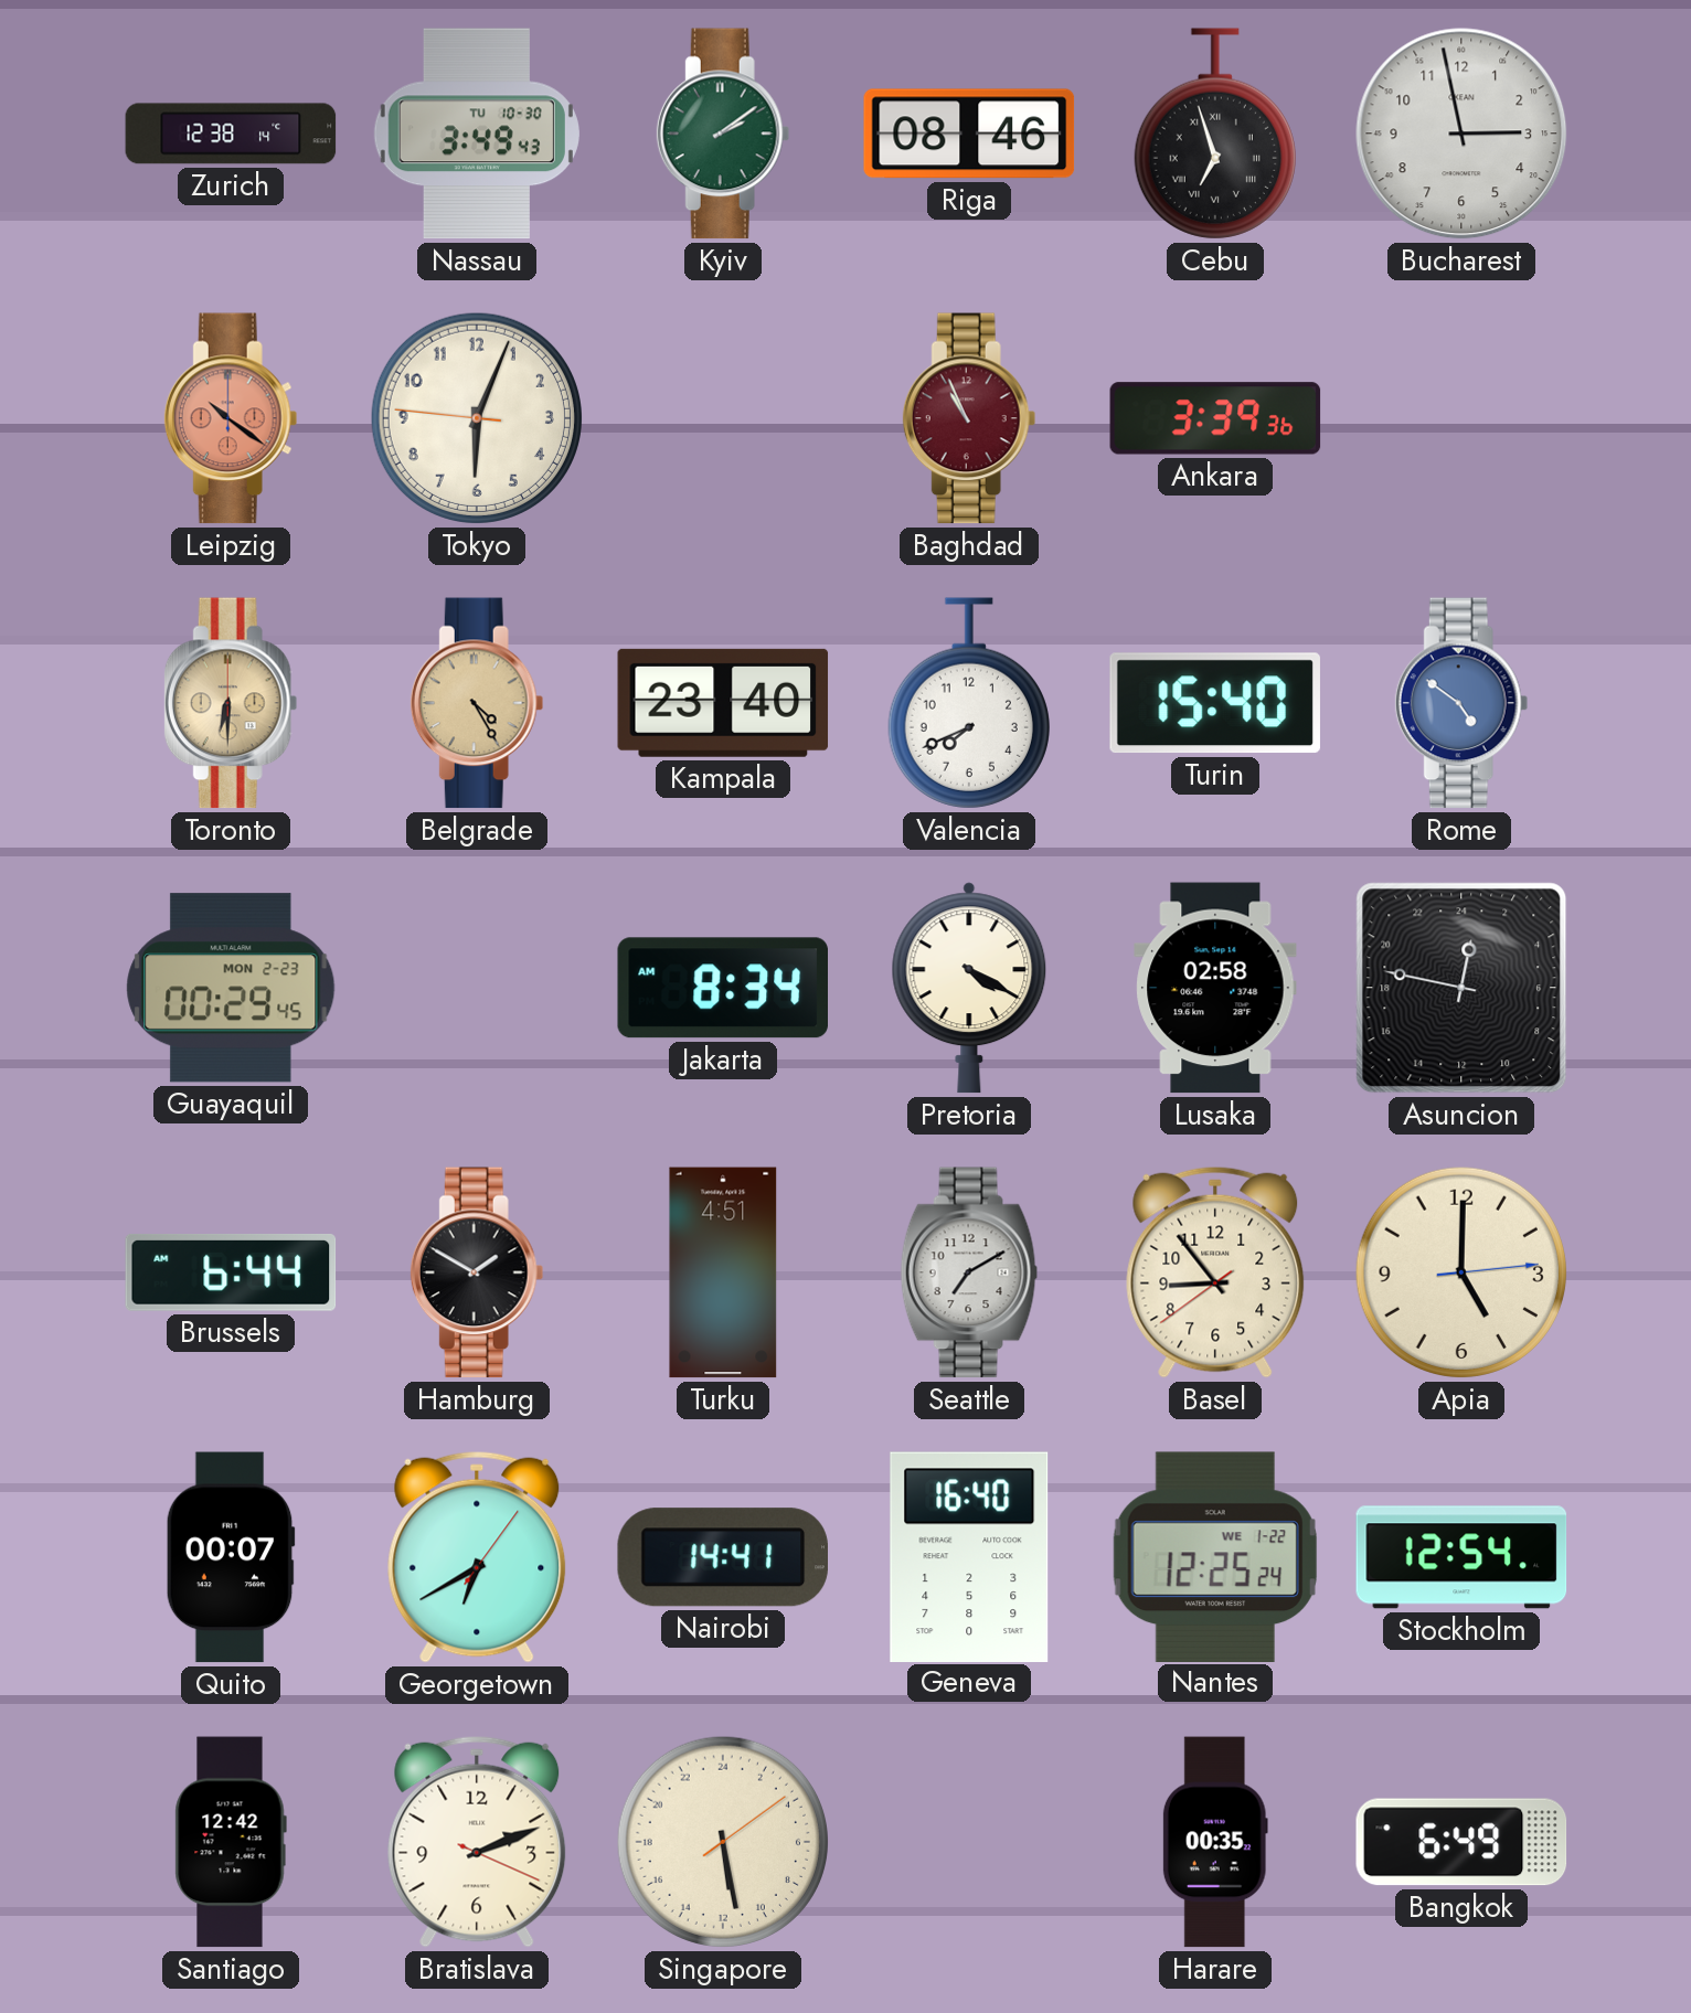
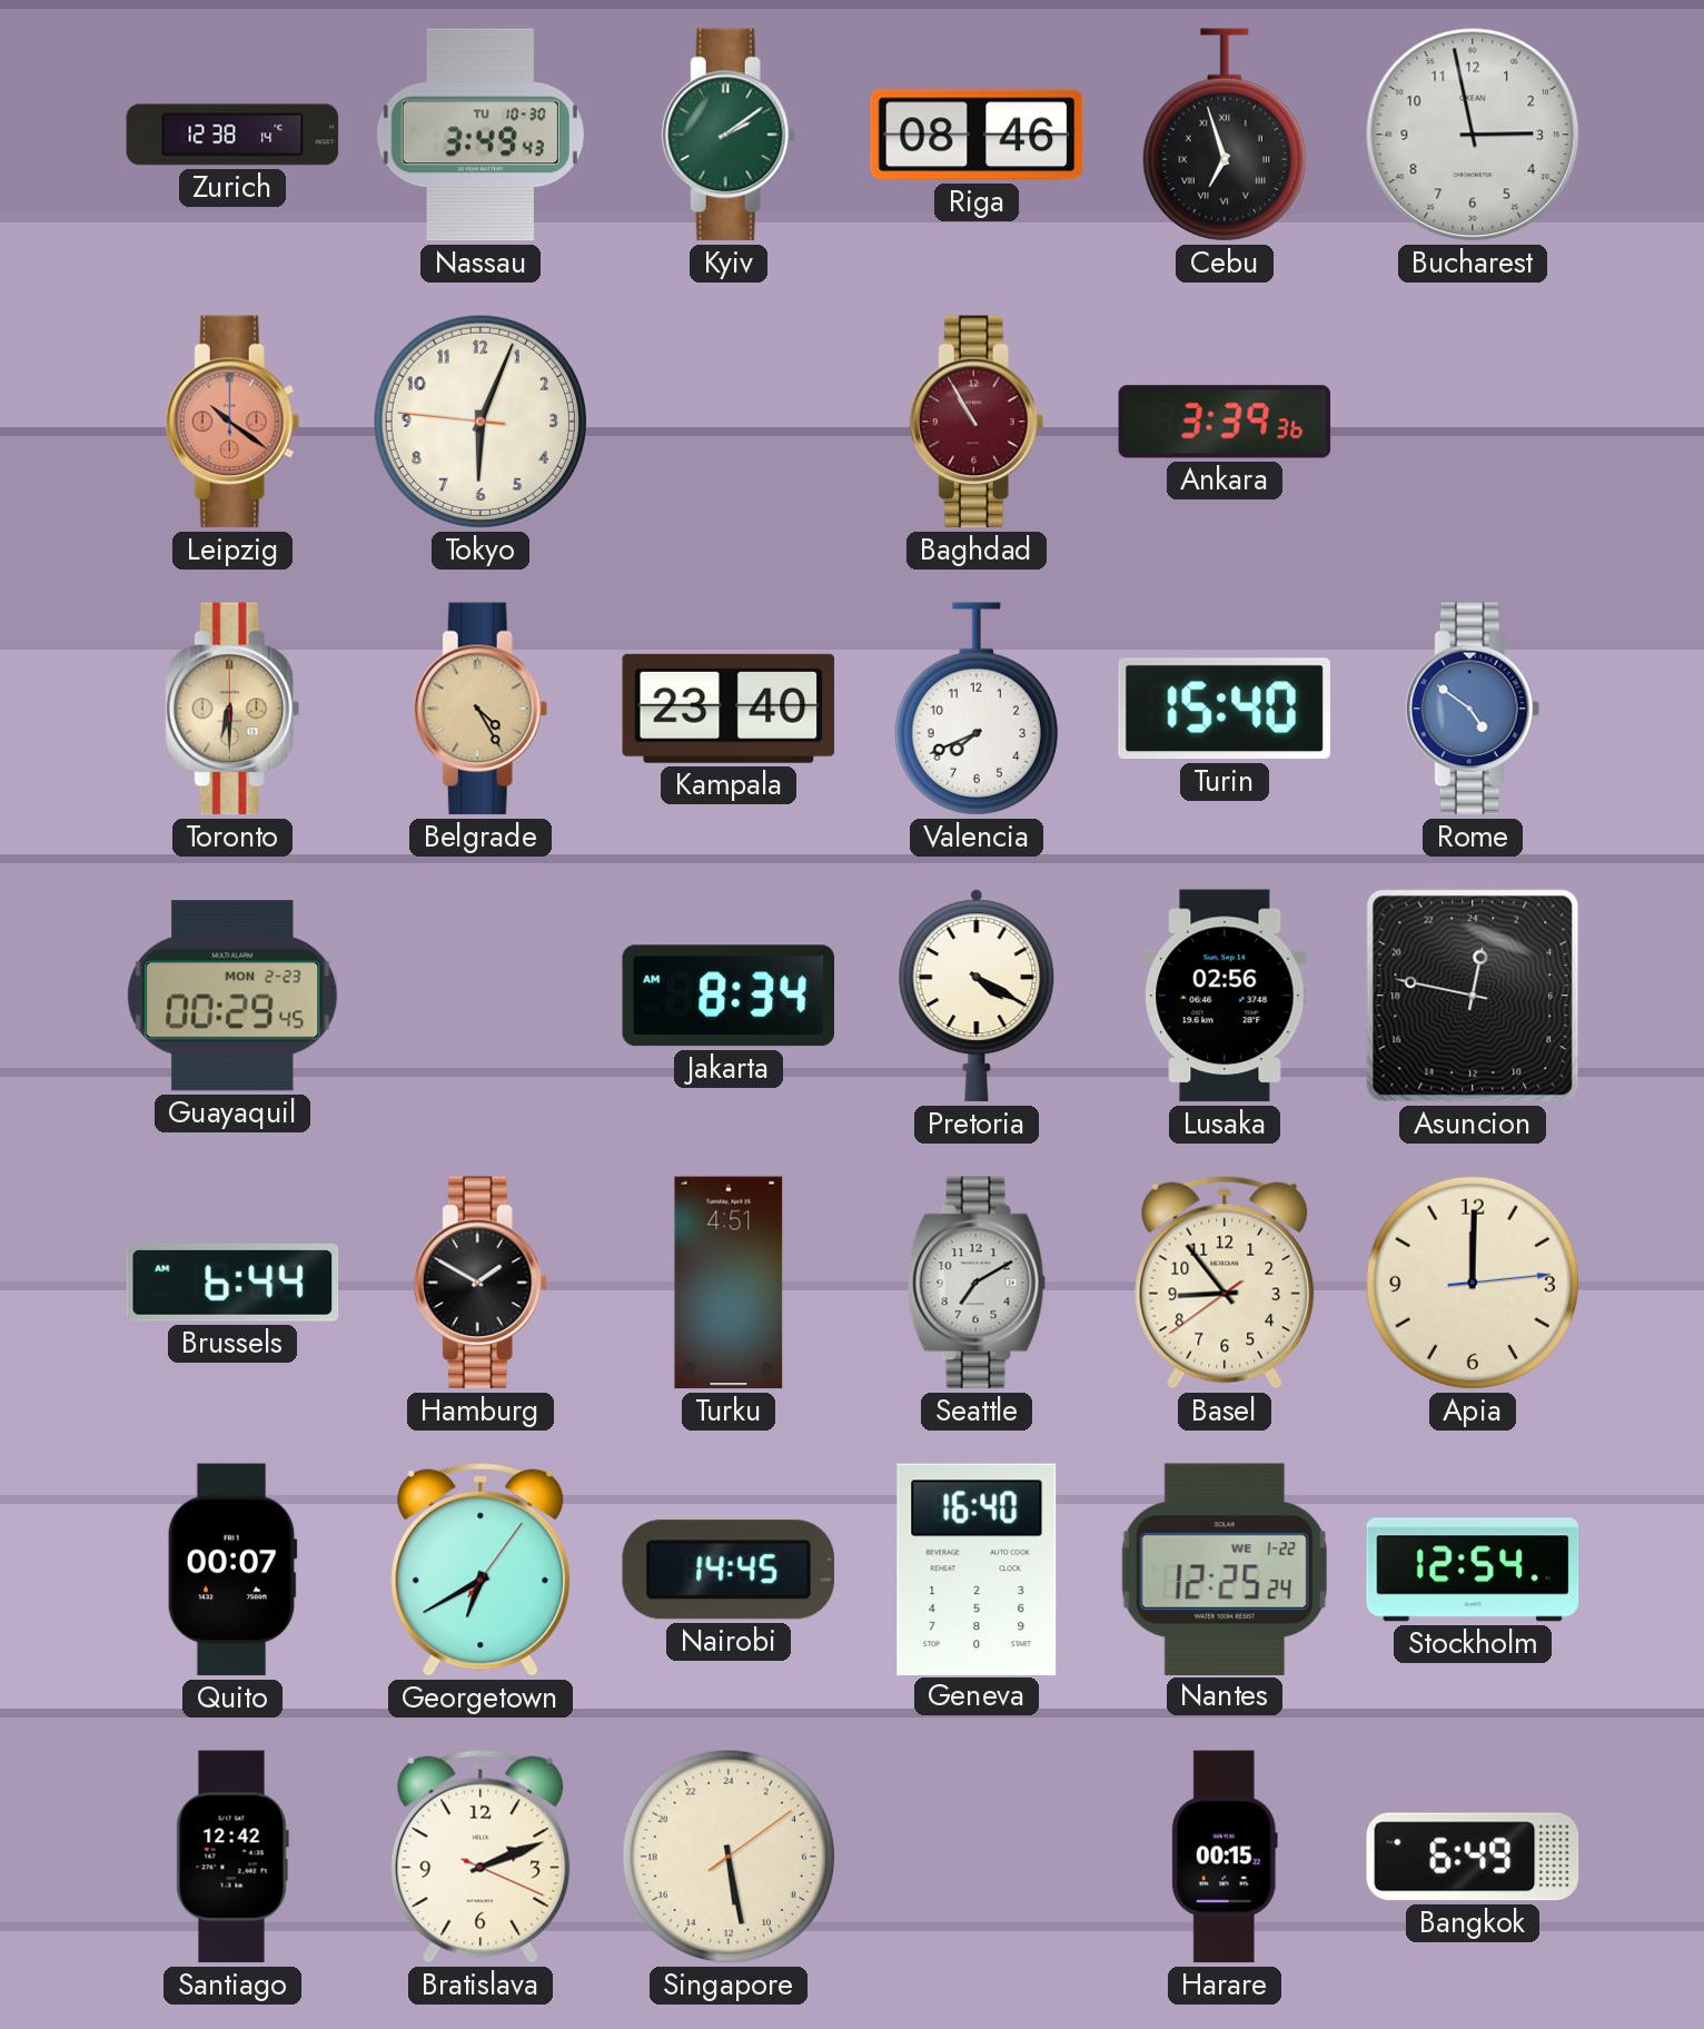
Baghdad: 10:56 -> 10:55
Lusaka: 02:58 -> 02:56
Apia: 5:00 -> 12:00
Nairobi: 14:41 -> 14:45
Harare: 00:35 -> 00:15
